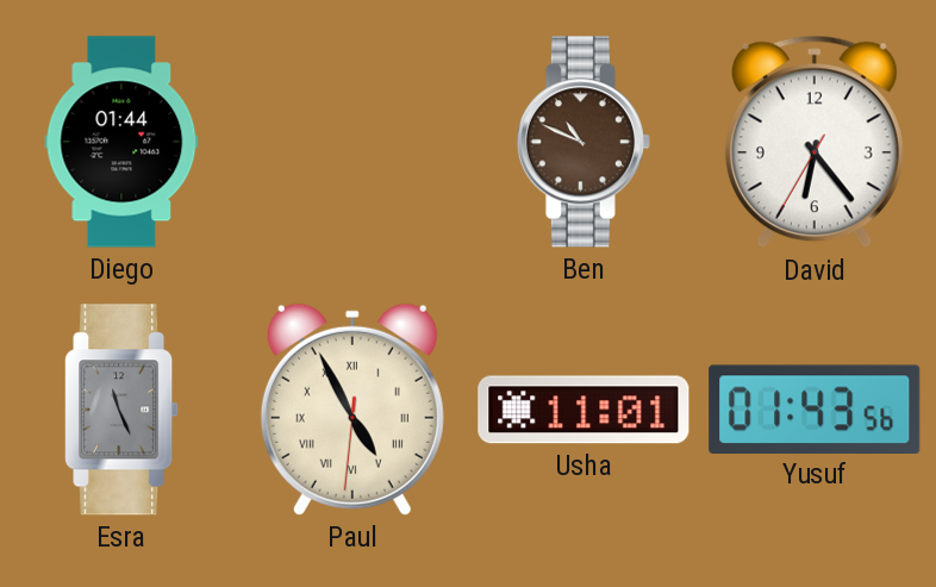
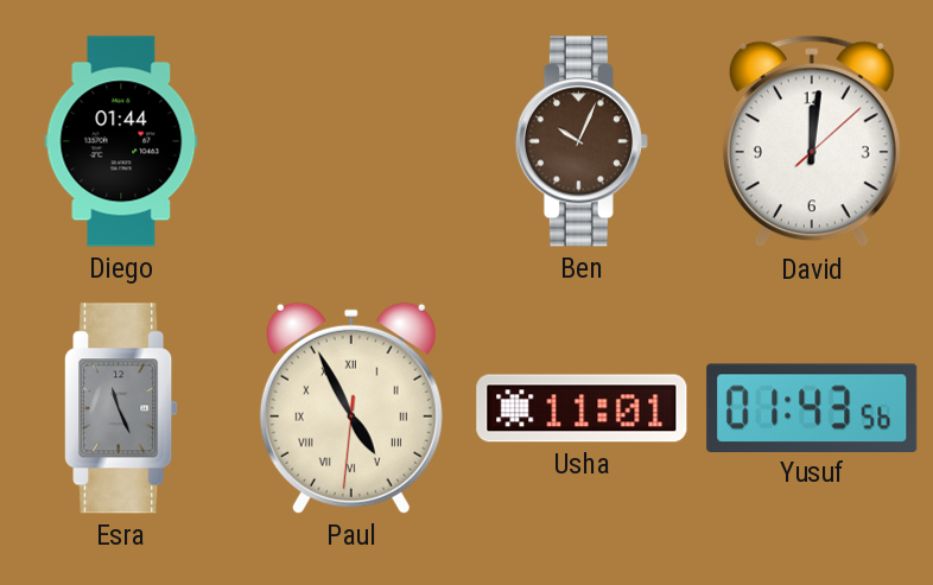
Ben: 10:49 -> 10:04
David: 6:23 -> 12:01
